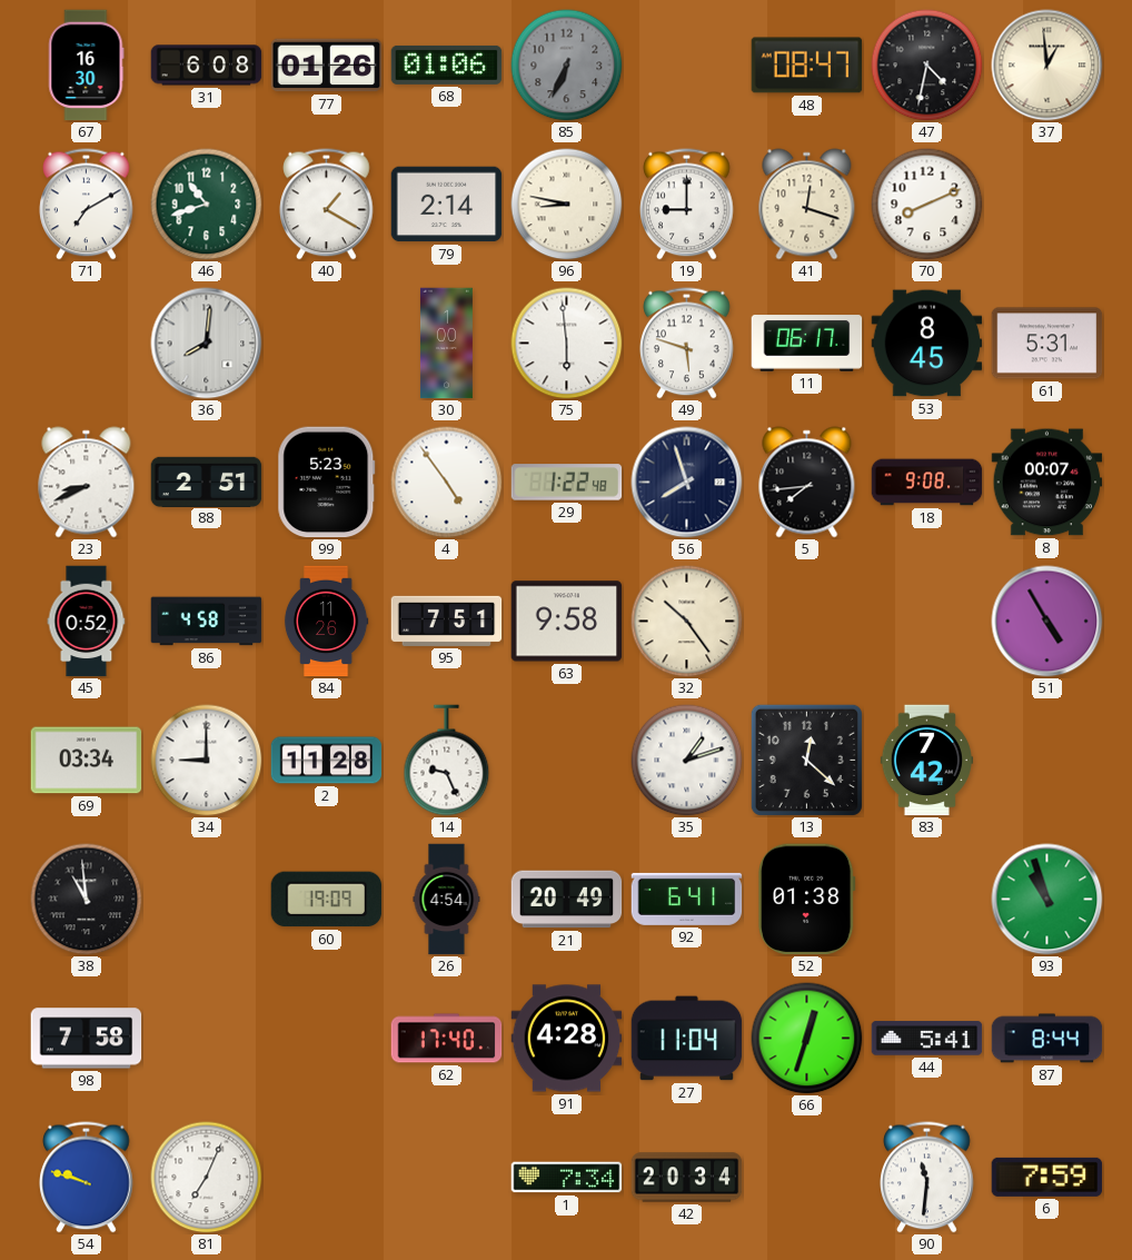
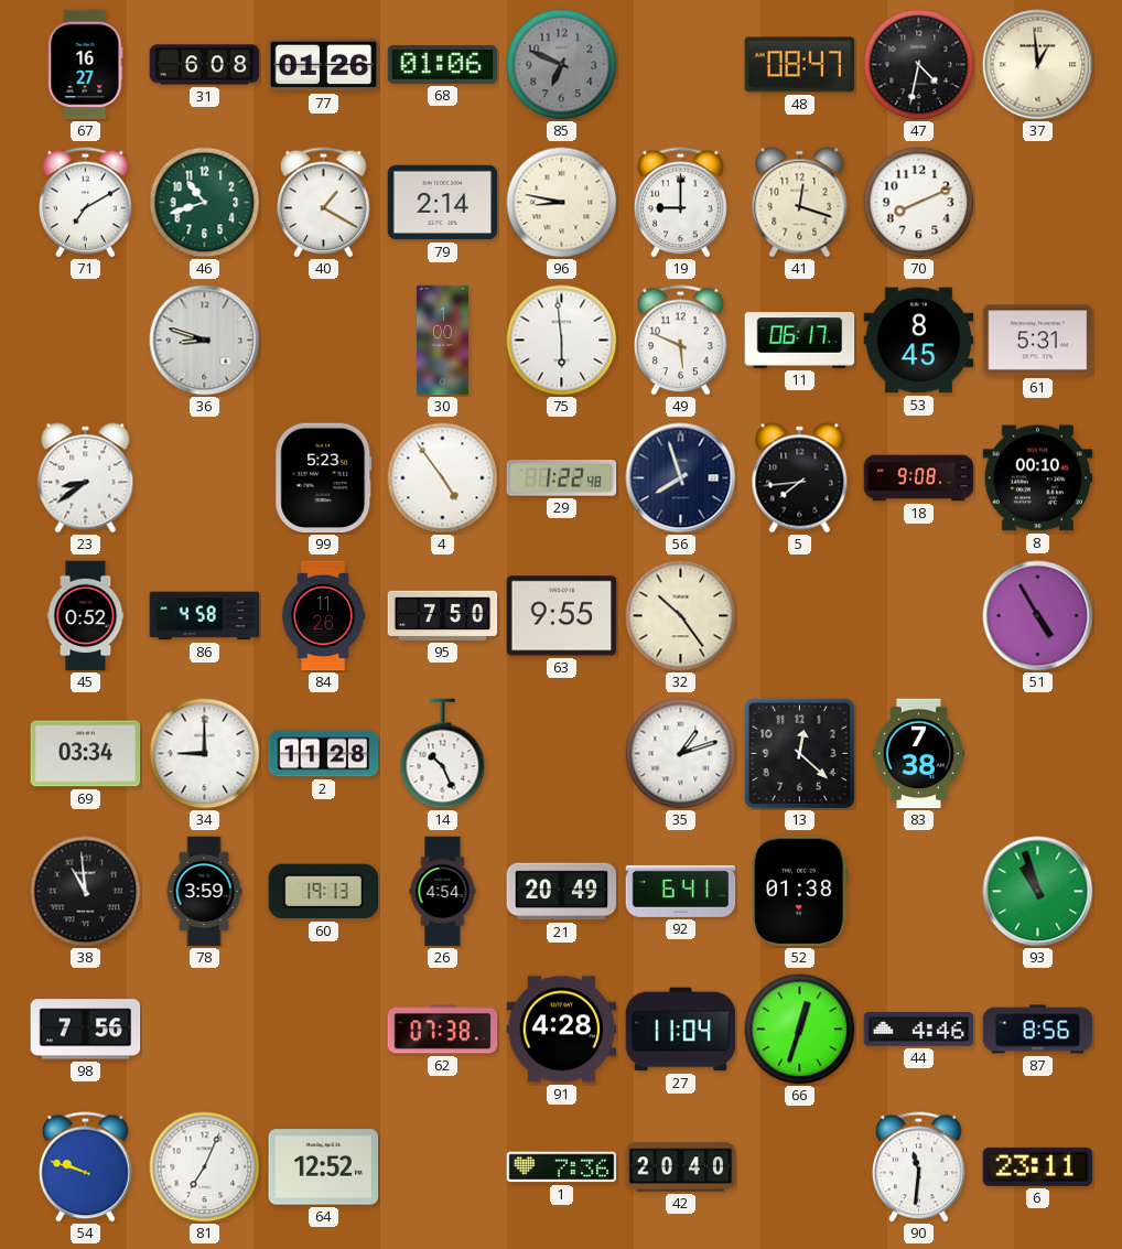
67: 16:30 -> 16:27
85: 6:34 -> 6:49
36: 8:01 -> 8:48
49: 5:48 -> 5:49
23: 8:41 -> 8:39
88: 2:51 -> none
8: 00:07 -> 00:10
95: 7:51 -> 7:50
63: 9:58 -> 9:55
14: 9:26 -> 10:26
83: 7:42 -> 7:38
78: none -> 3:59
60: 19:09 -> 19:13
98: 7:58 -> 7:56
62: 17:40 -> 07:38
44: 5:41 -> 4:46
87: 8:44 -> 8:56
64: none -> 12:52
1: 7:34 -> 7:36
42: 20:34 -> 20:40
6: 7:59 -> 23:11
